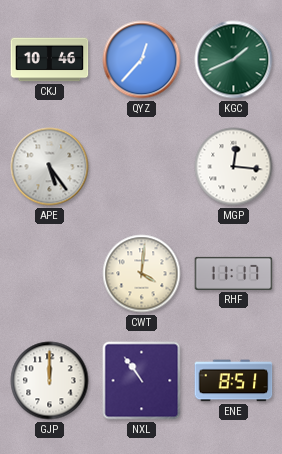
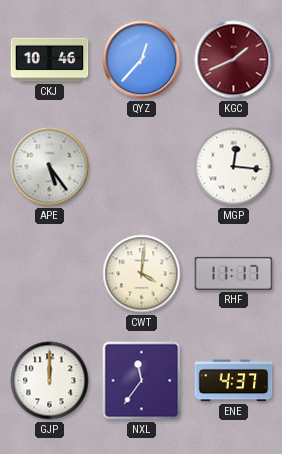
KGC dial: green -> burgundy
NXL: 10:54 -> 11:36
ENE: 8:51 -> 4:37
